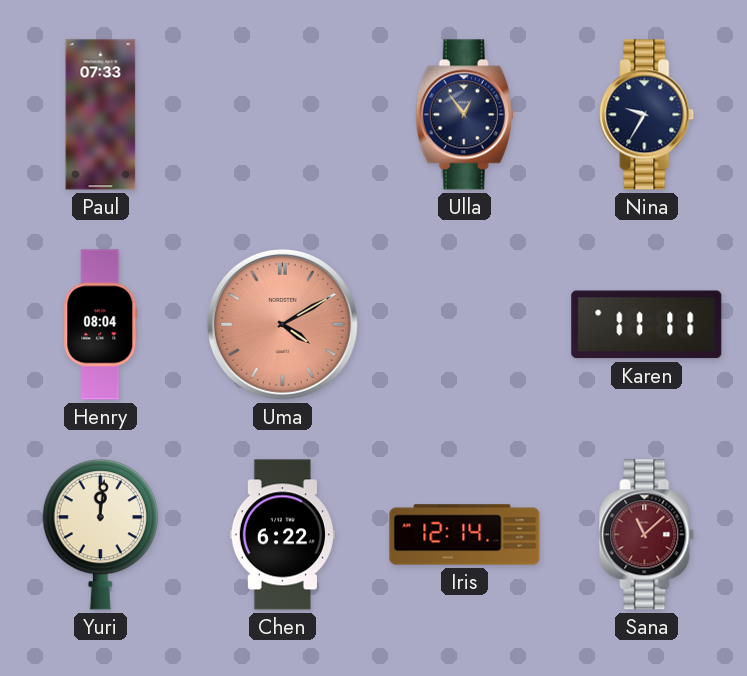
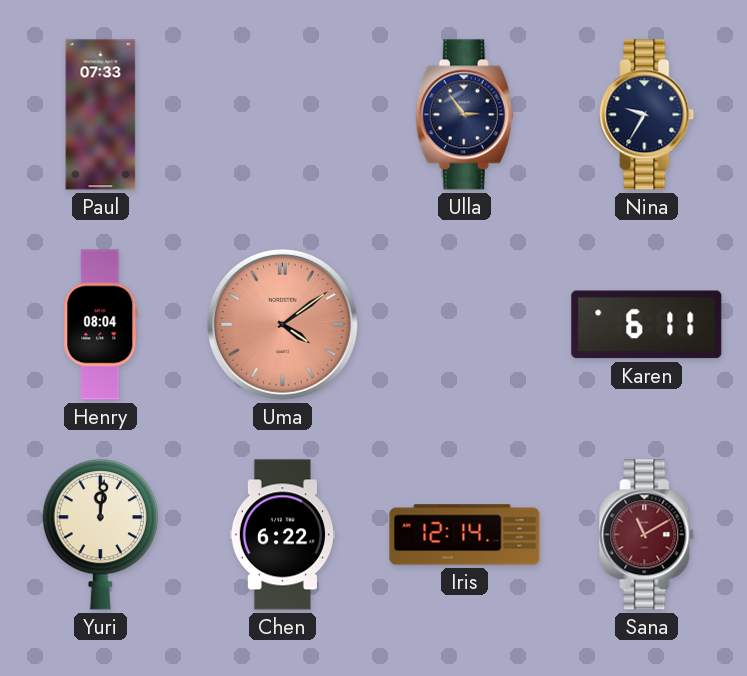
Ulla: 12:54 -> 2:54
Uma: 4:10 -> 4:09
Karen: 11:11 -> 6:11
Sana: 11:08 -> 11:10
